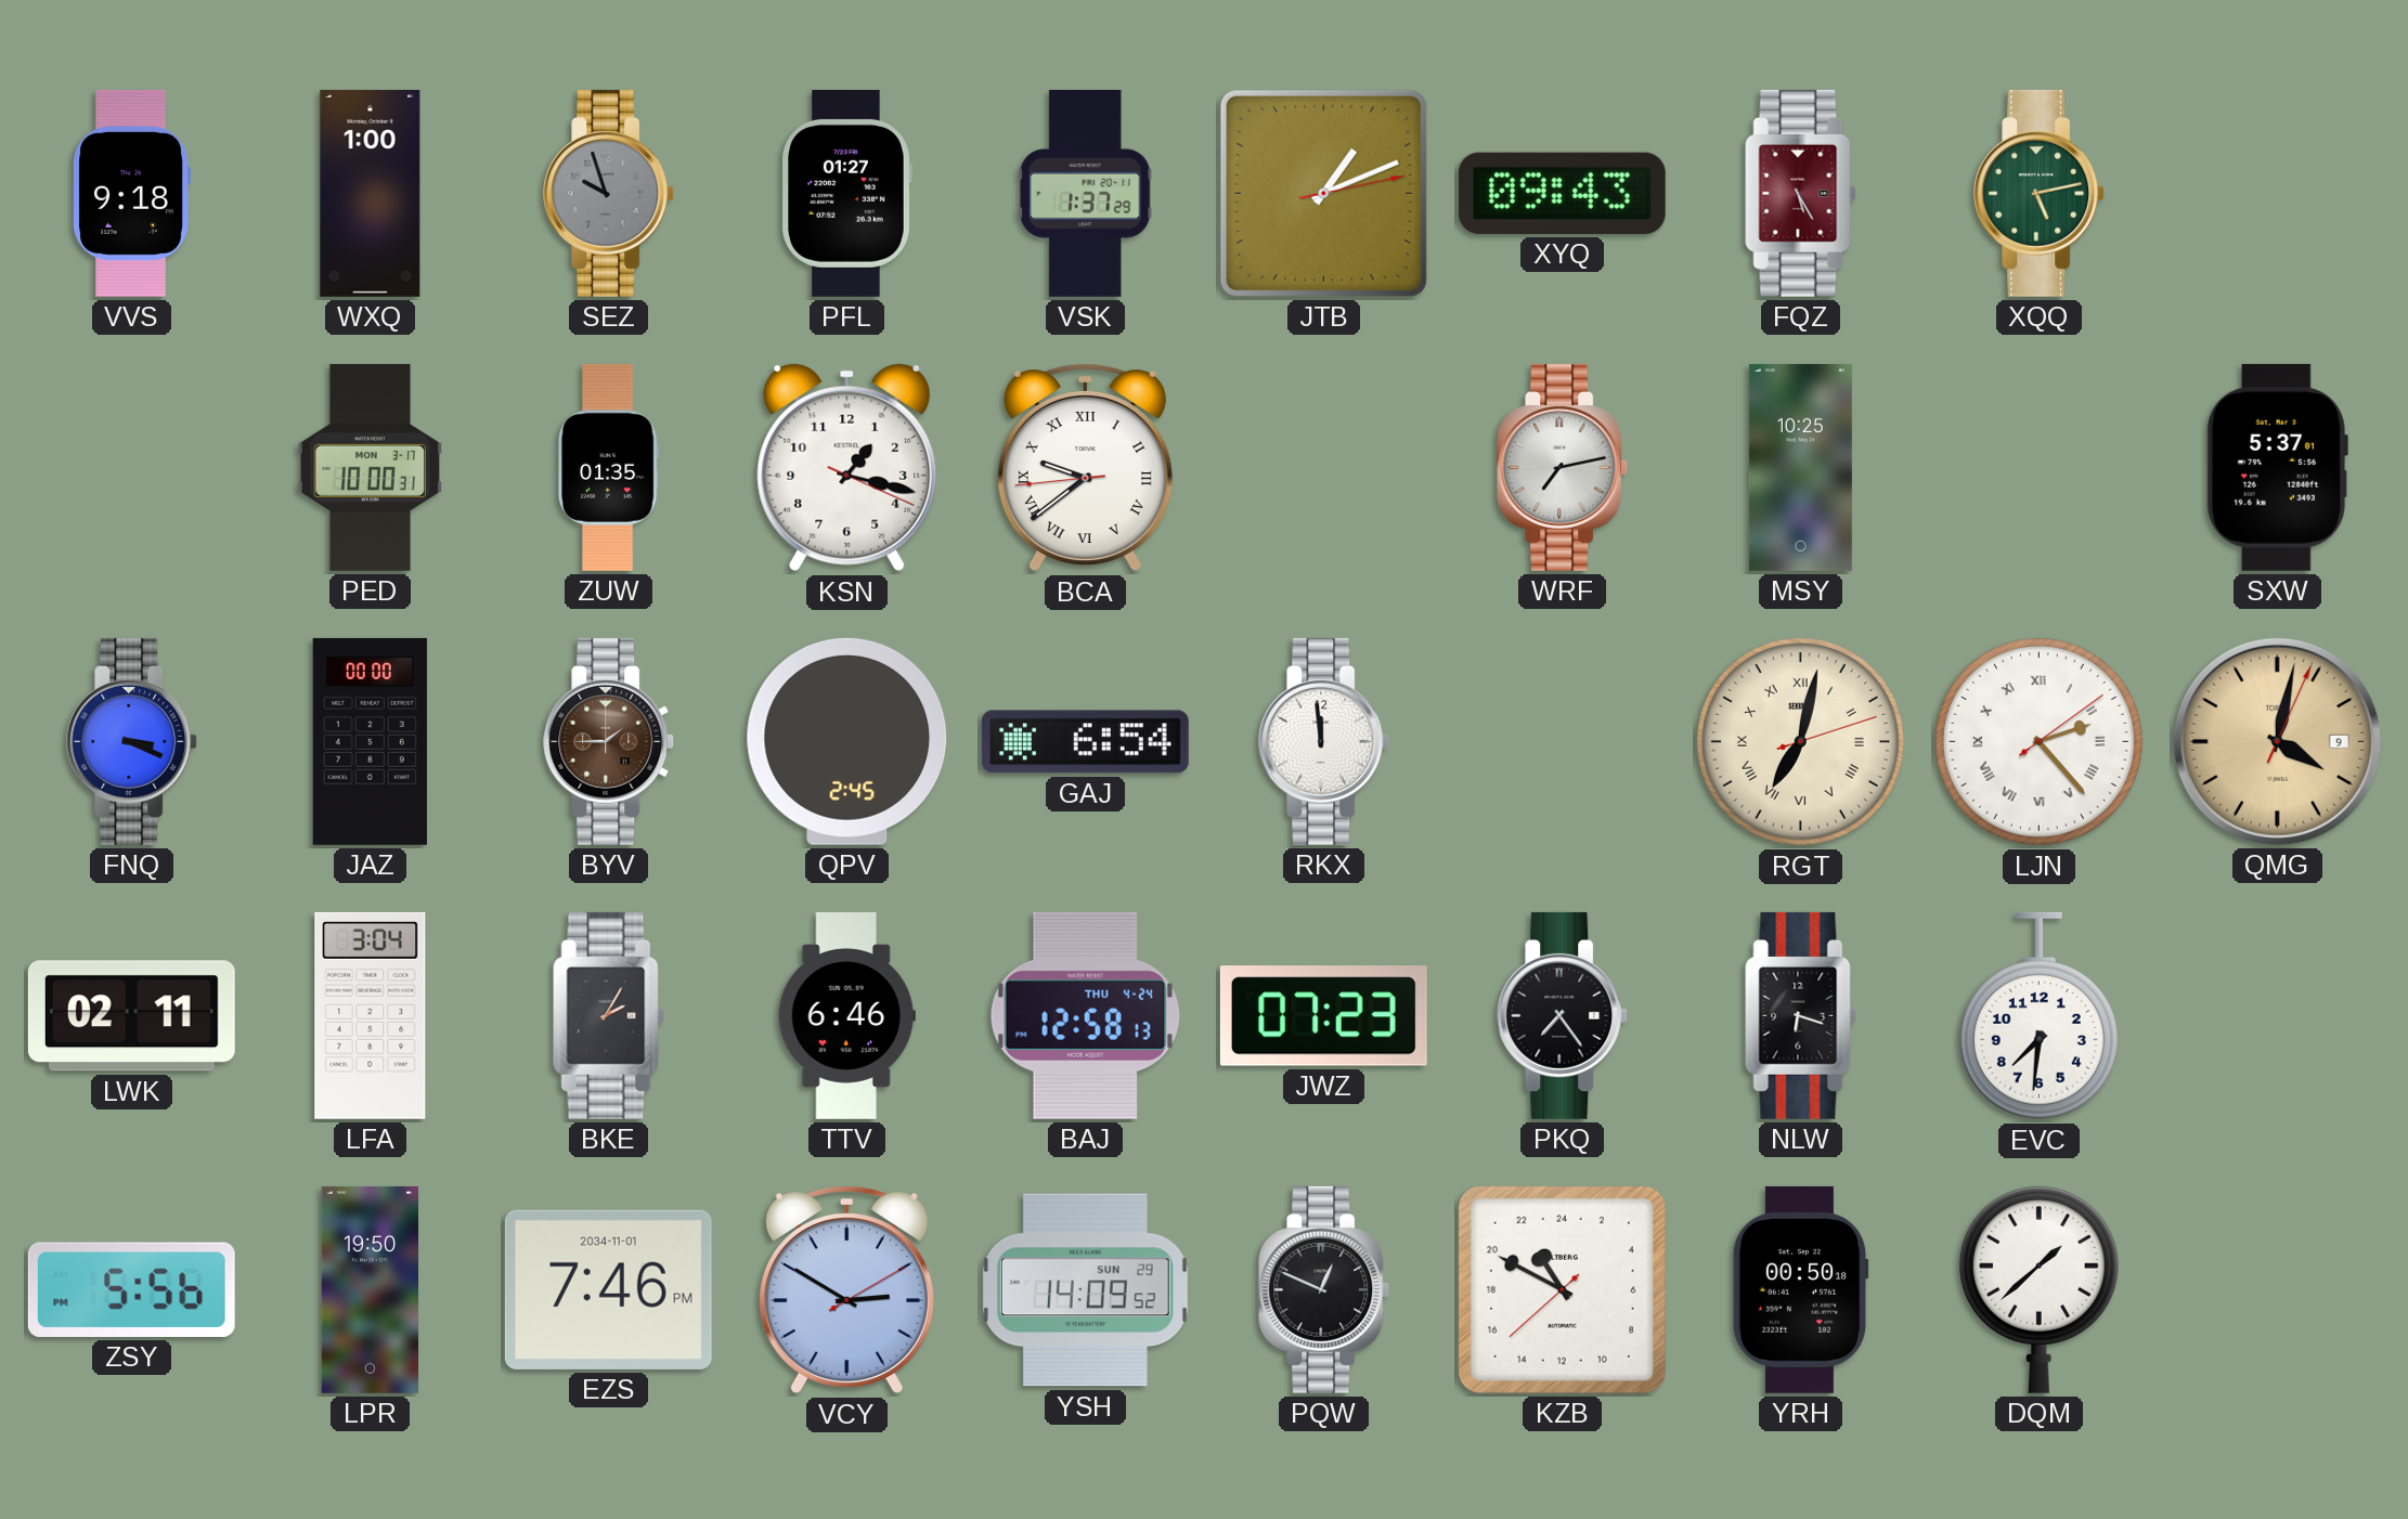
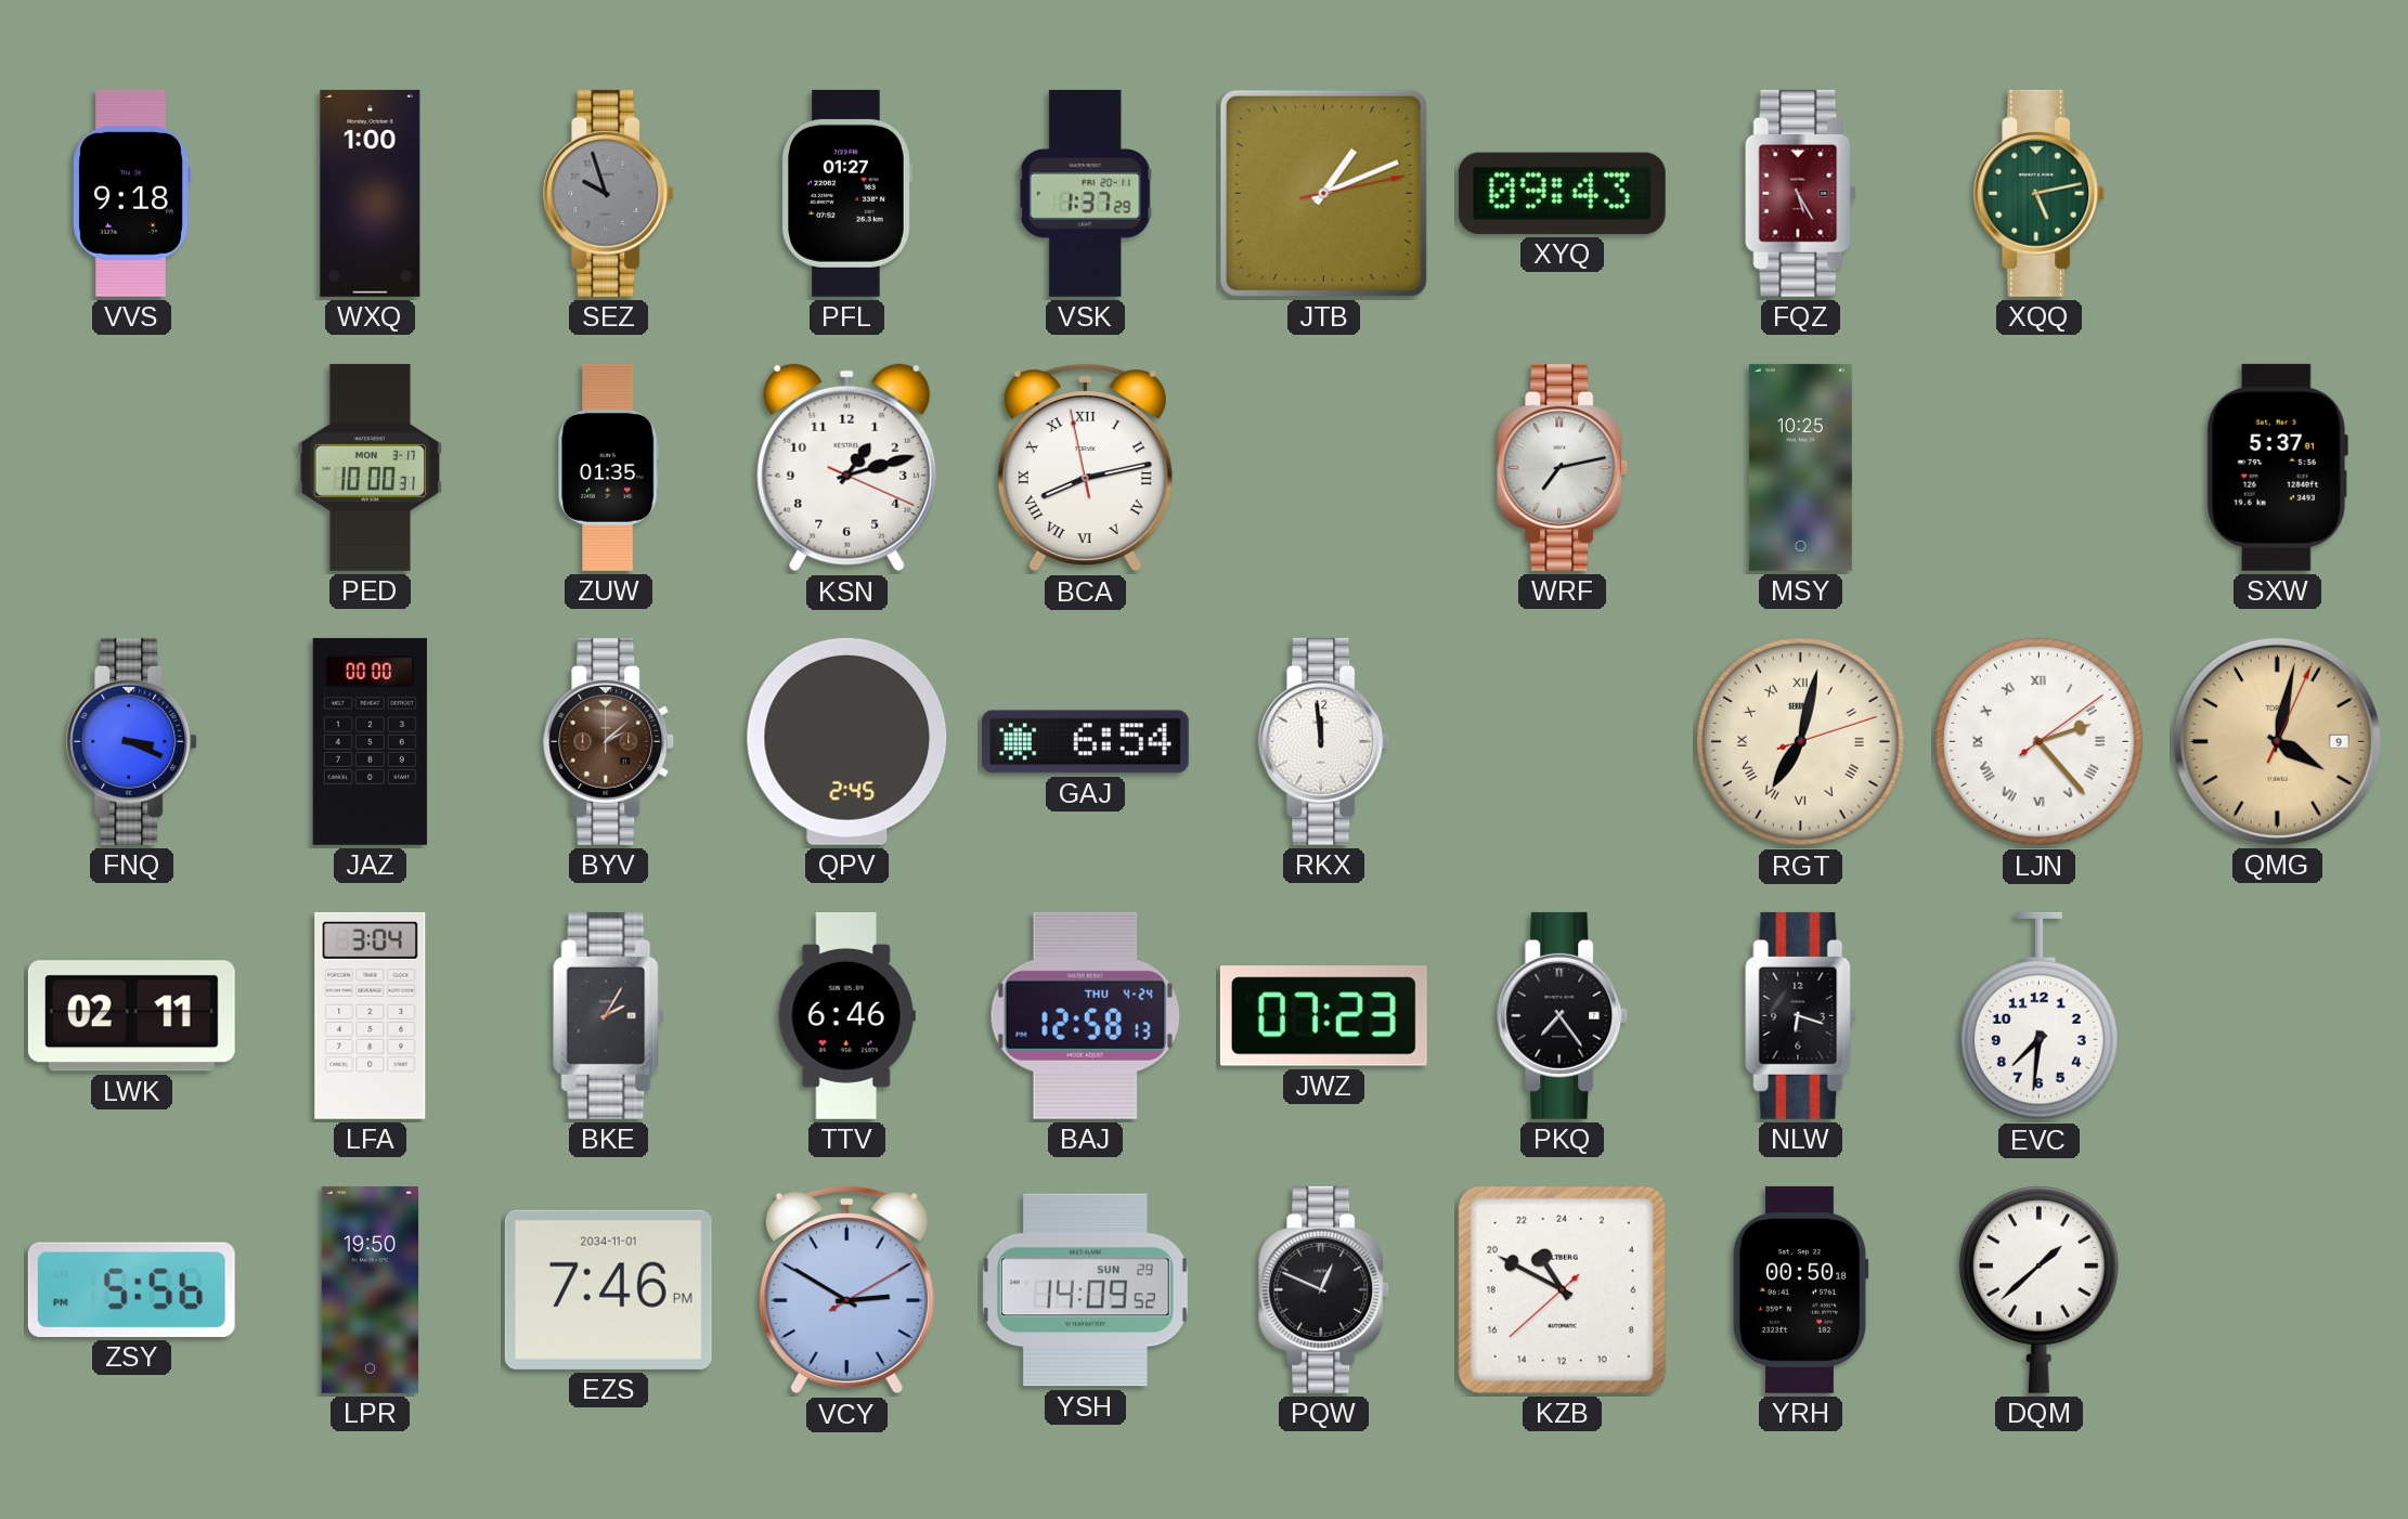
KSN: 1:17 -> 1:12
BCA: 9:38 -> 8:12
BYV: 1:45 -> 2:08
